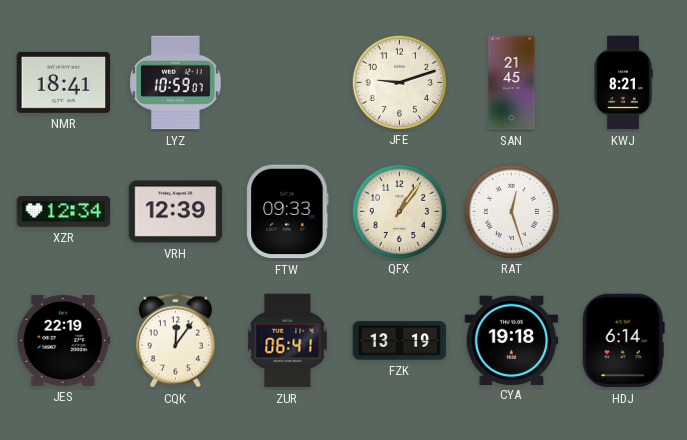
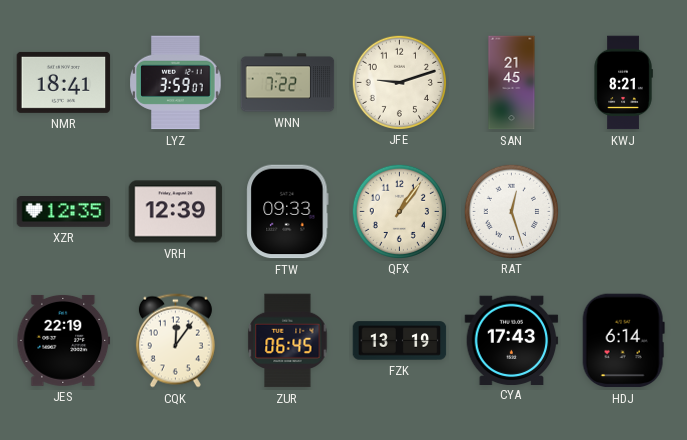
LYZ: 10:59 -> 3:59
WNN: none -> 7:22
XZR: 12:34 -> 12:35
ZUR: 06:41 -> 06:45
CYA: 19:18 -> 17:43
